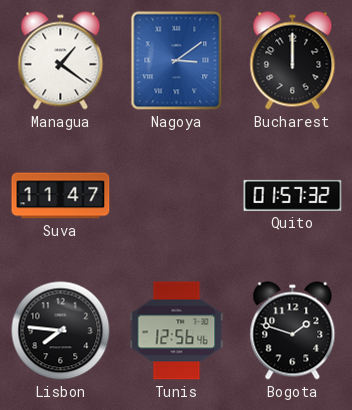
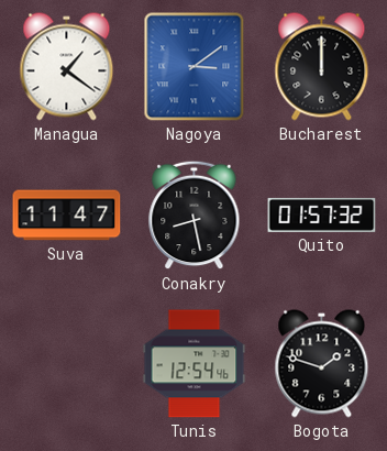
Conakry: none -> 8:28
Lisbon: 7:46 -> none
Tunis: 12:56 -> 12:54
